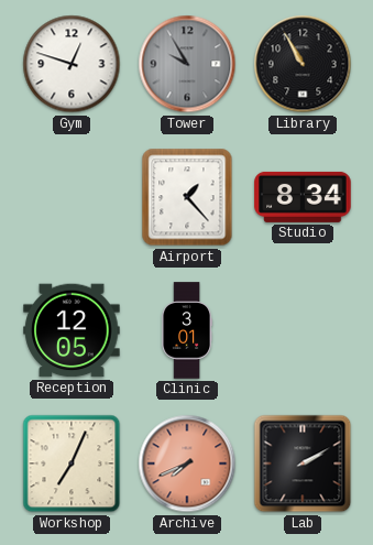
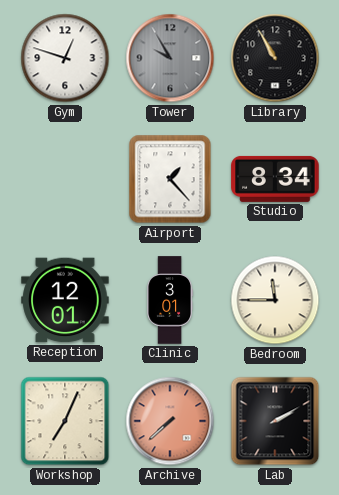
Reception: 12:05 -> 12:01
Bedroom: none -> 11:45
Archive: 7:41 -> 7:38
